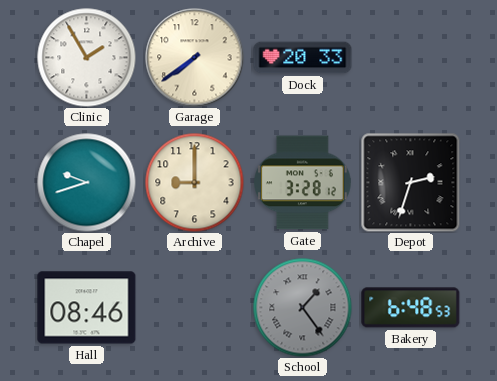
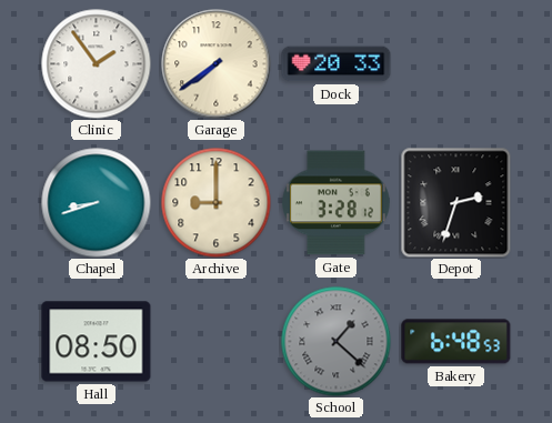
Clinic: 1:55 -> 1:54
Chapel: 9:42 -> 8:42
Hall: 08:46 -> 08:50
School: 1:24 -> 1:22
